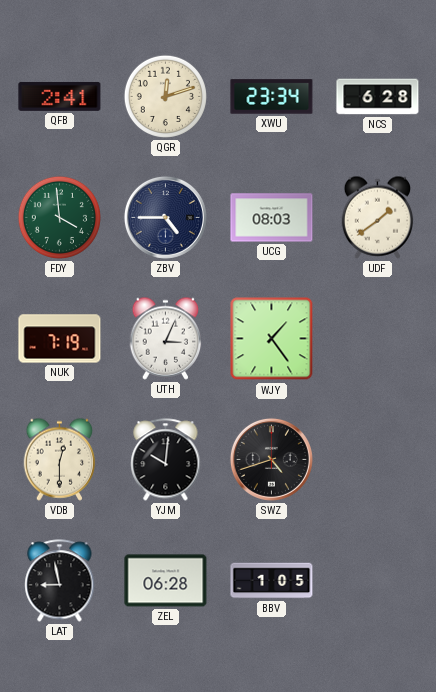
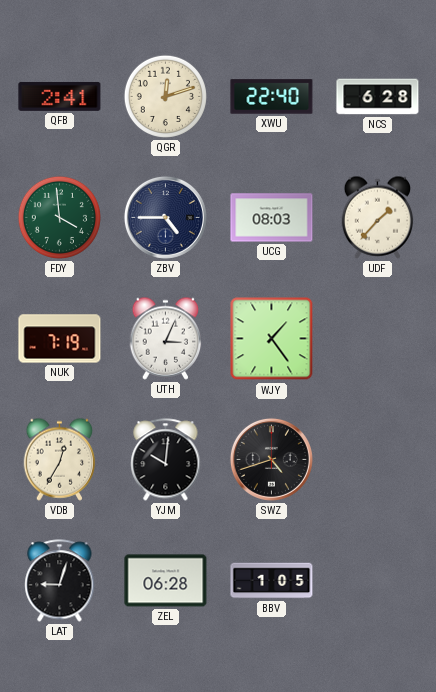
XWU: 23:34 -> 22:40
UDF: 1:39 -> 1:37
VDB: 12:30 -> 12:35
LAT: 8:58 -> 9:03
